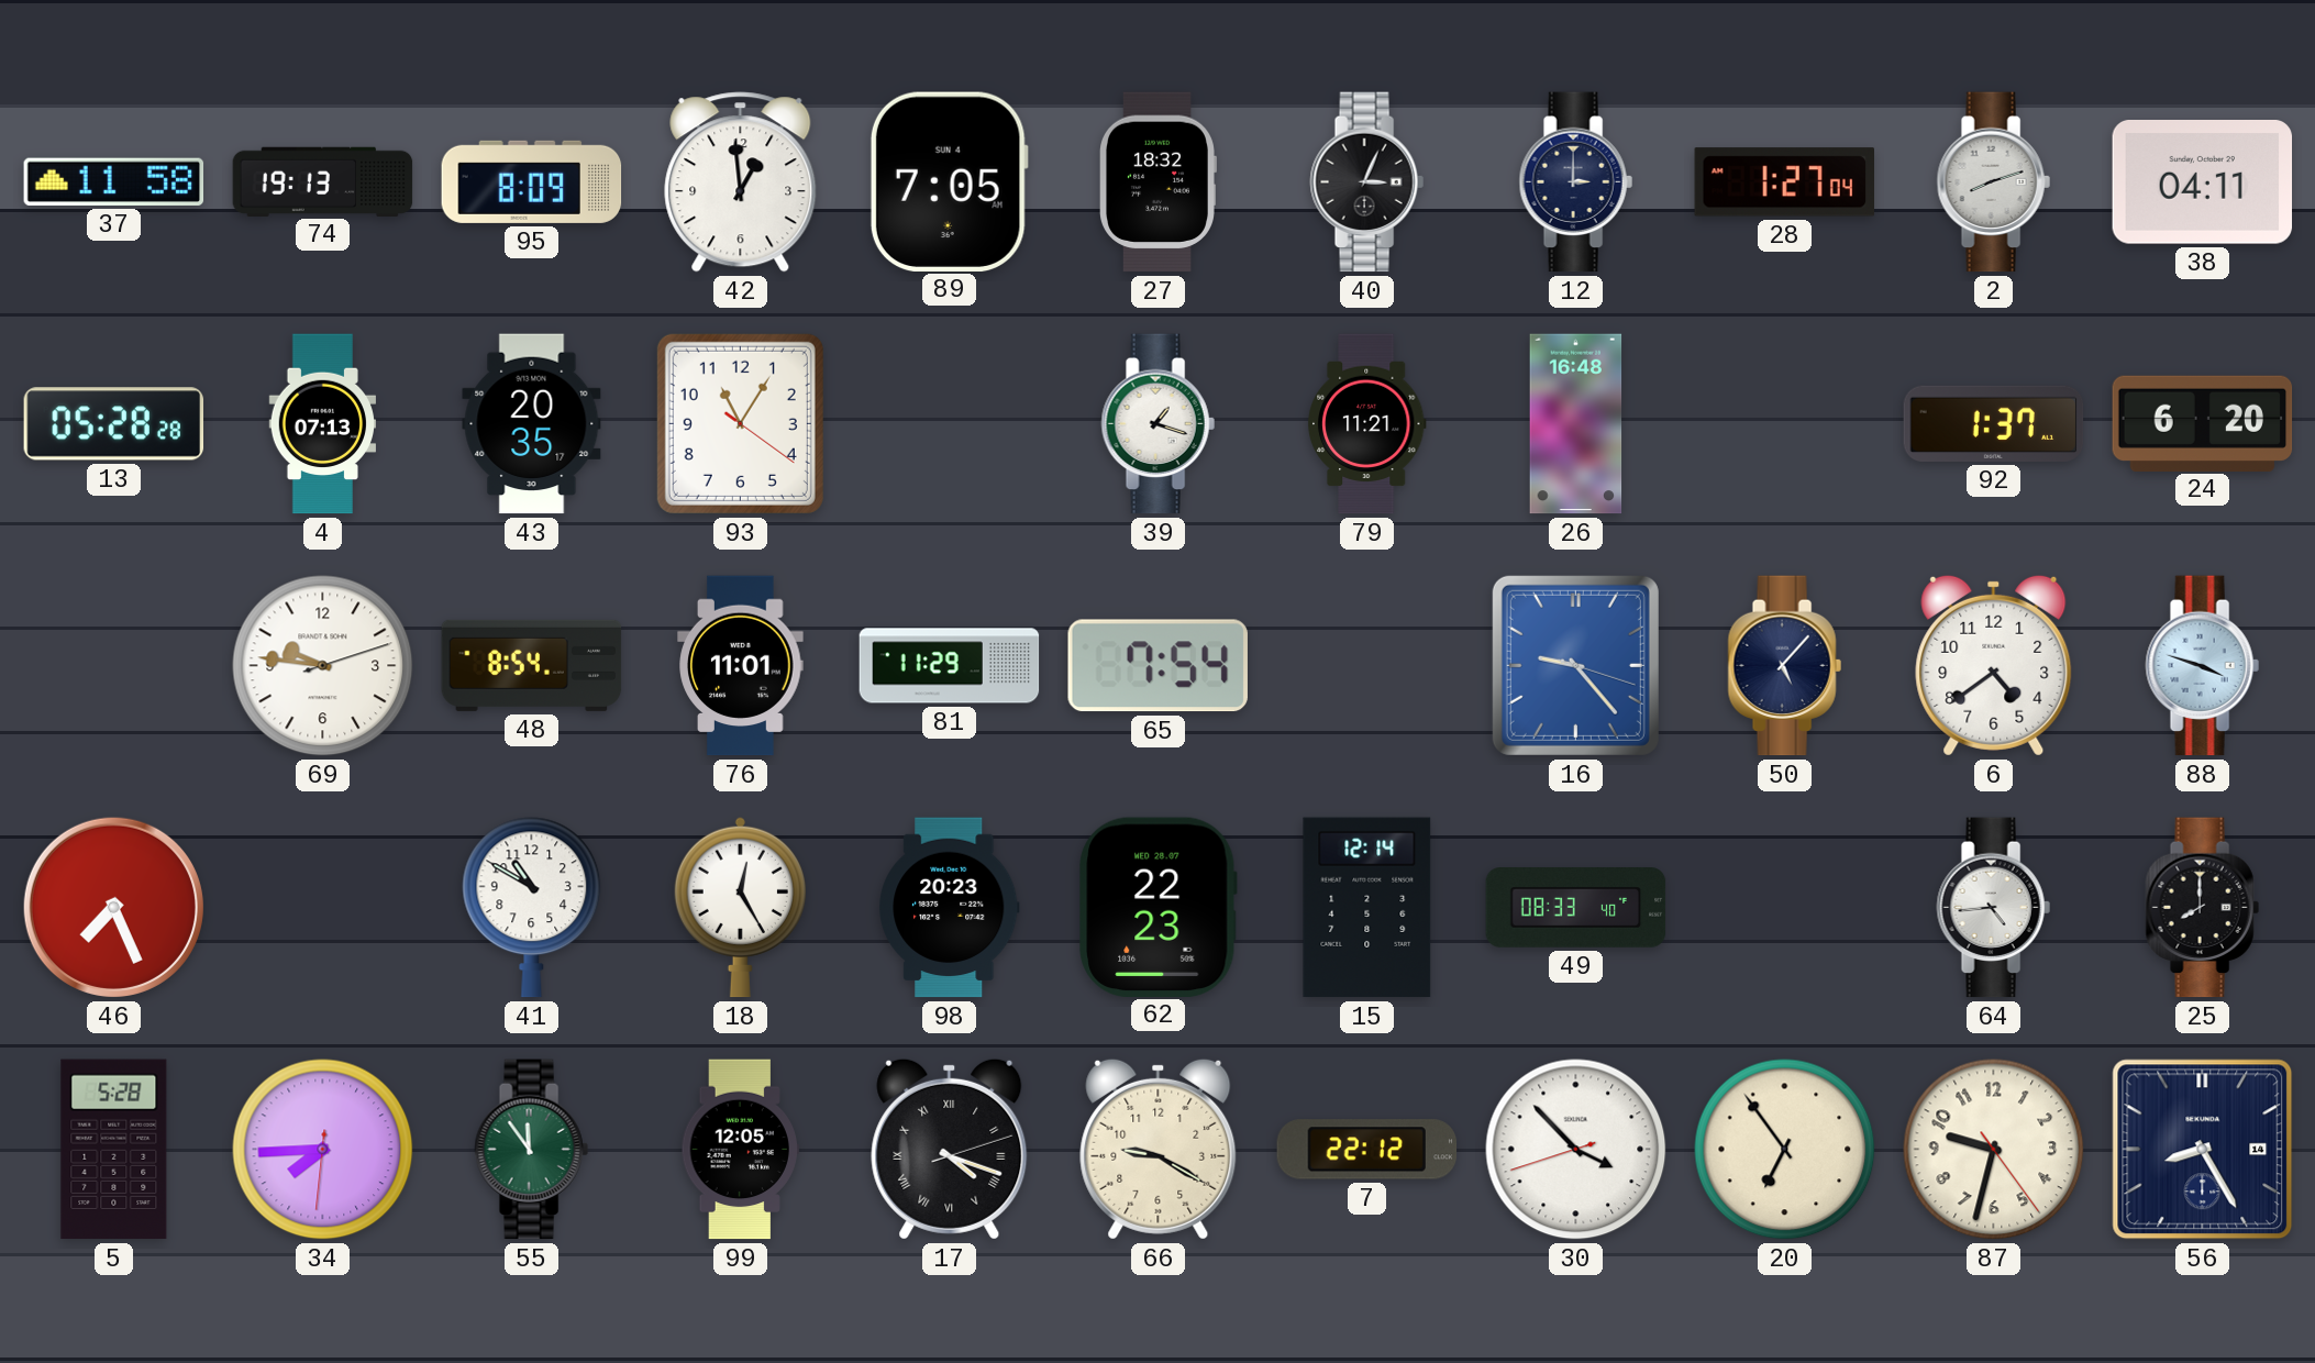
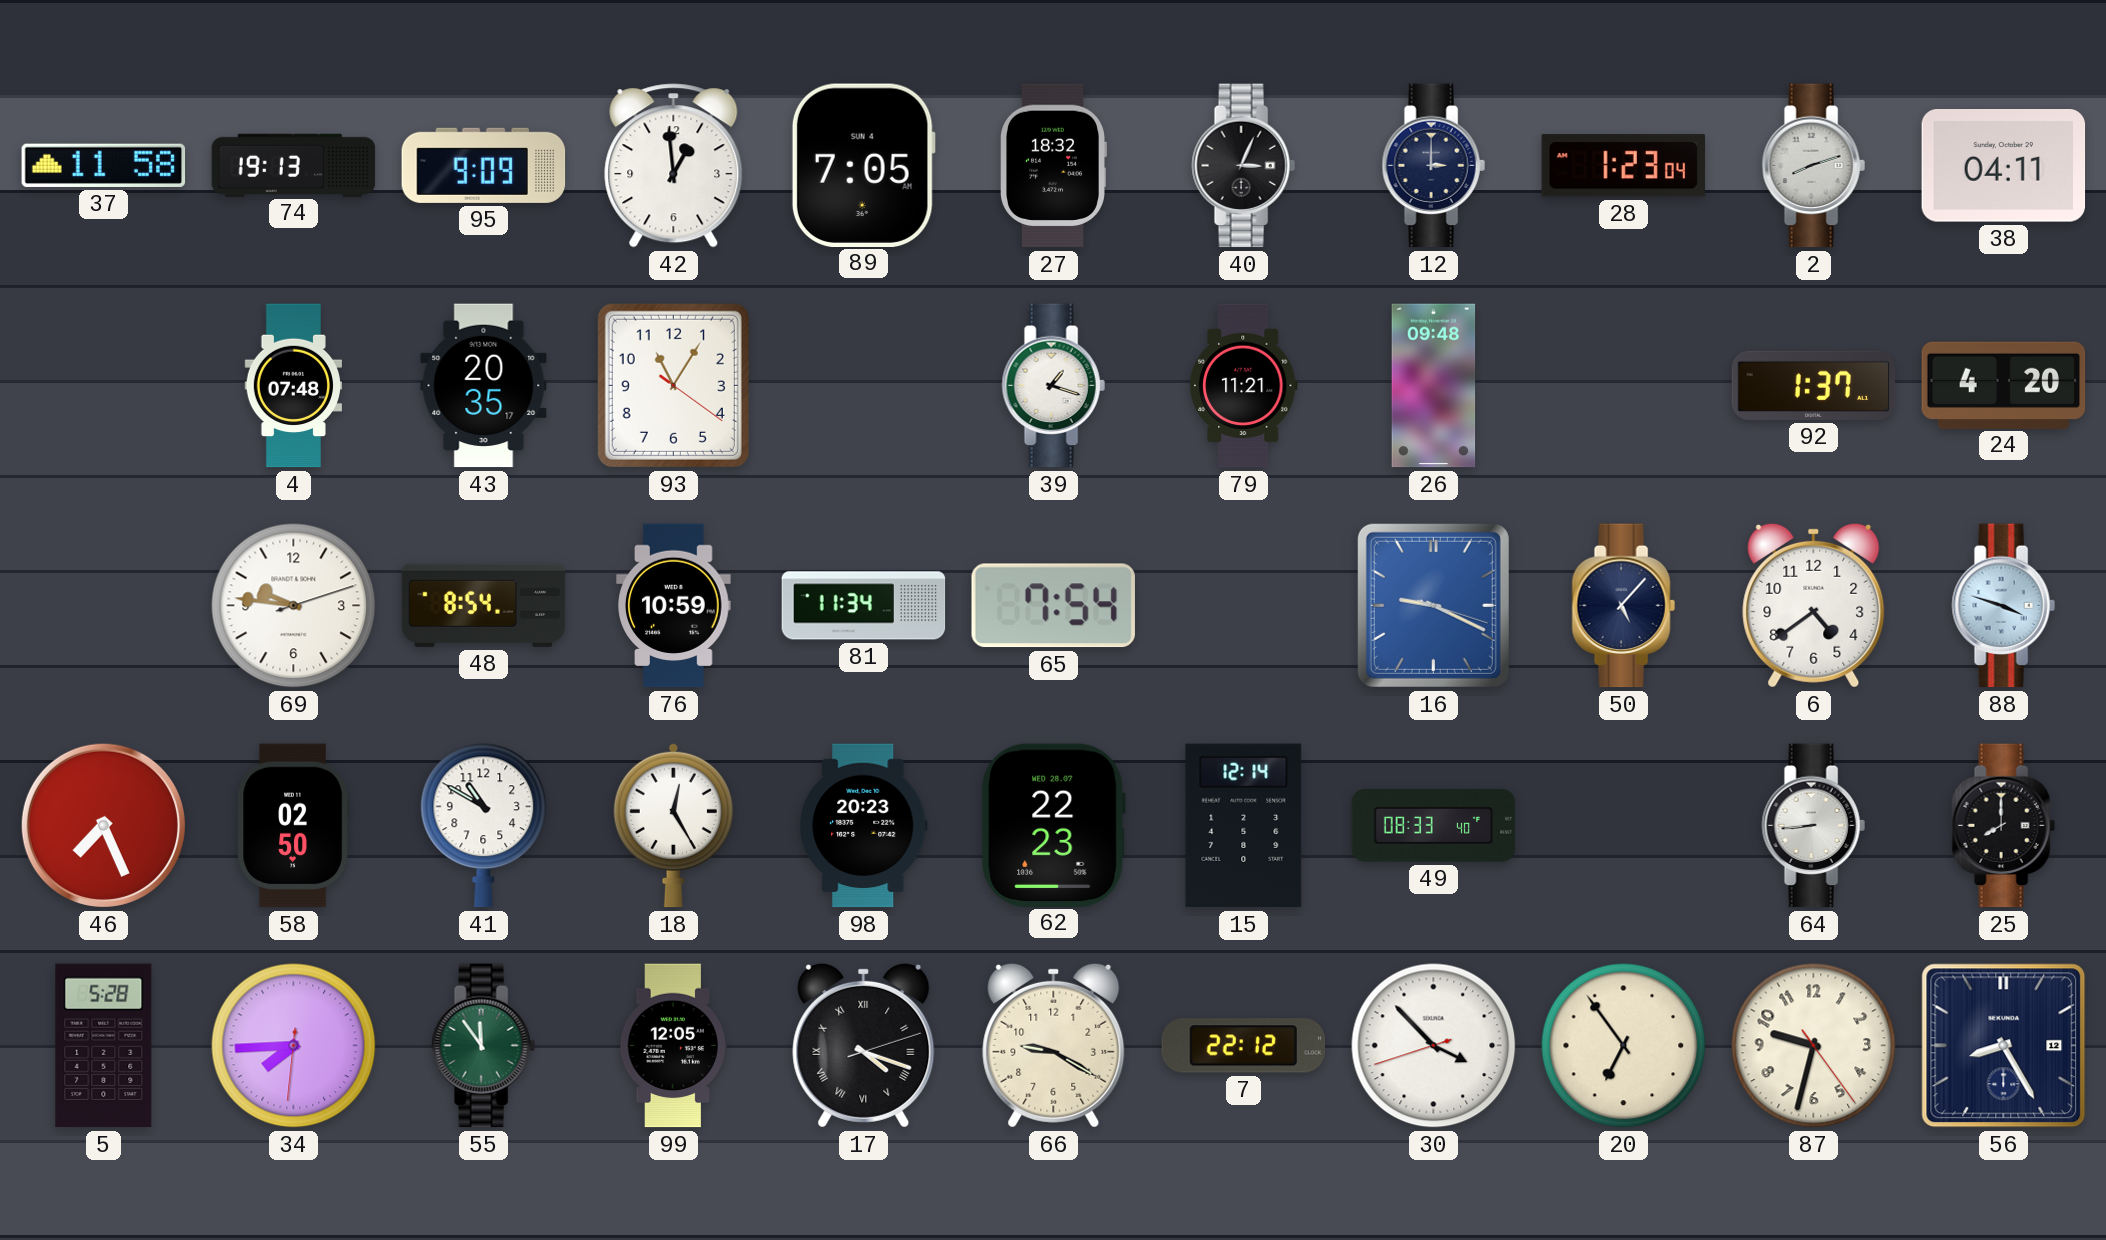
95: 8:09 -> 9:09
28: 1:27 -> 1:23
13: 05:28 -> none
4: 07:13 -> 07:48
26: 16:48 -> 09:48
24: 6:20 -> 4:20
76: 11:01 -> 10:59
81: 11:29 -> 11:34
16: 9:23 -> 9:19
58: none -> 02:50
64: 4:44 -> 8:44
56 date: 14 -> 12
